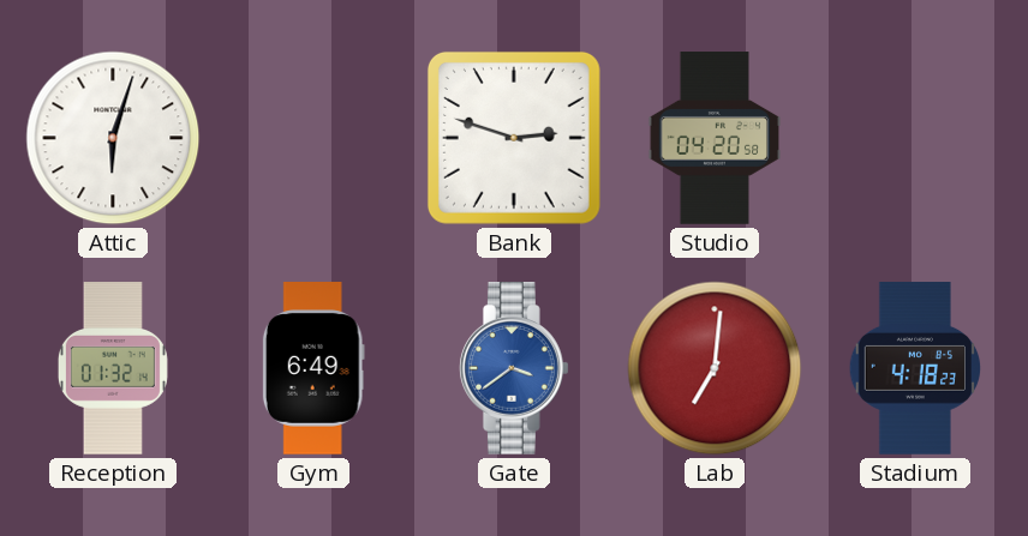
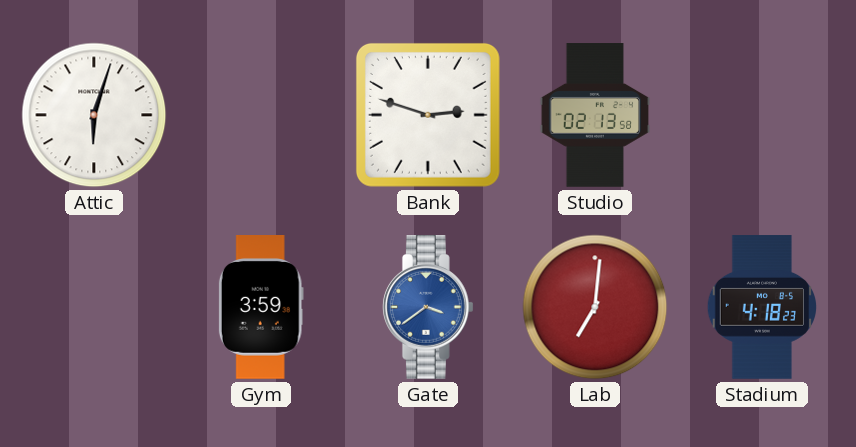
Studio: 04:20 -> 02:13
Reception: 01:32 -> none
Gym: 6:49 -> 3:59
